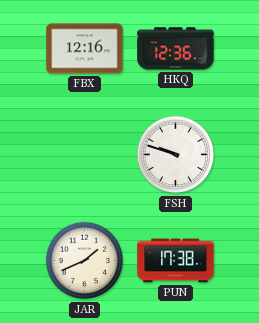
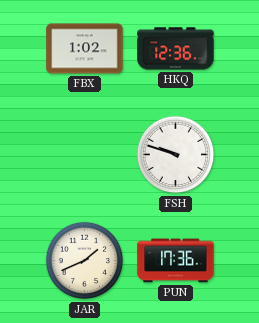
FBX: 12:16 -> 1:02
PUN: 17:38 -> 17:36
